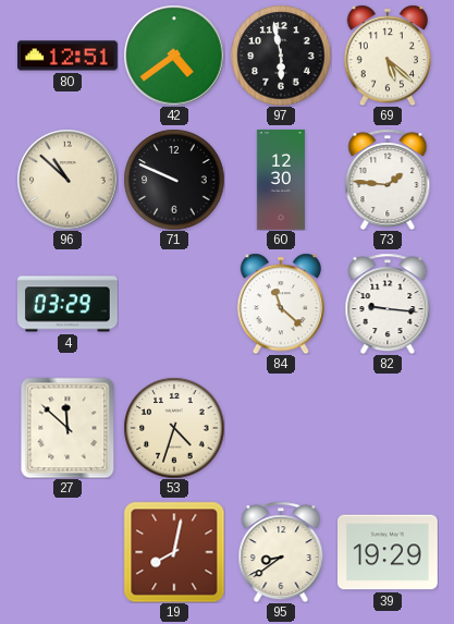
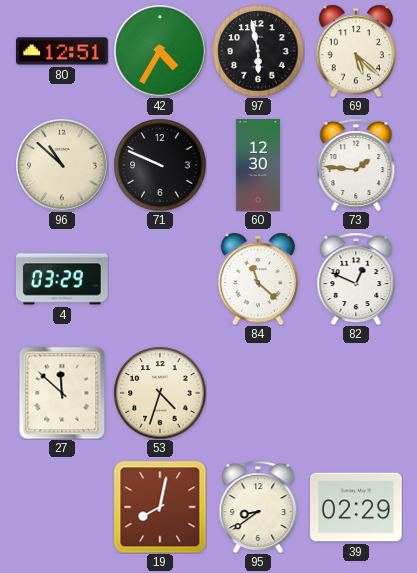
42: 4:39 -> 4:35
82: 9:16 -> 12:49
39: 19:29 -> 02:29
